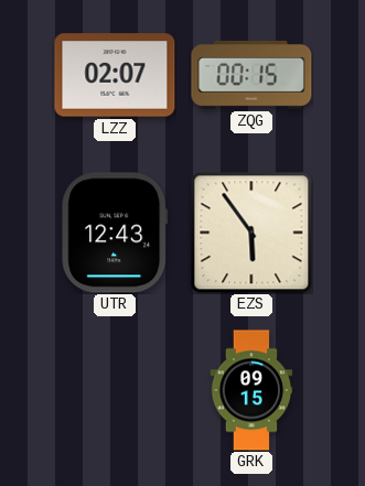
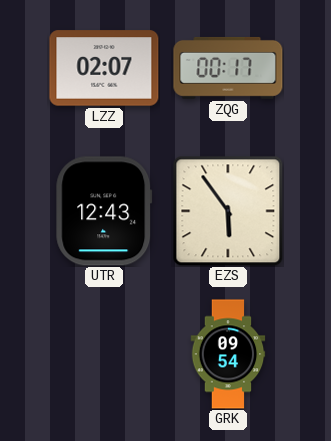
ZQG: 00:15 -> 00:17
GRK: 09:15 -> 09:54
